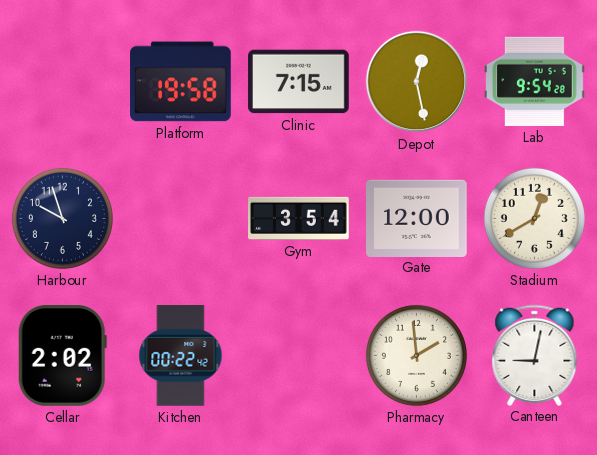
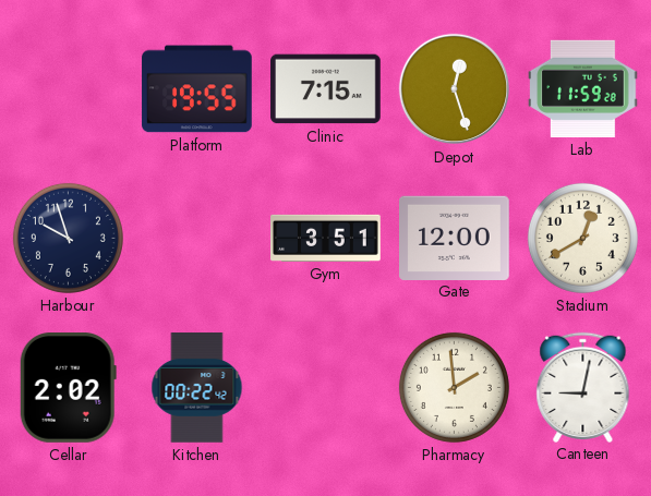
Platform: 19:58 -> 19:55
Depot: 12:28 -> 12:27
Lab: 9:54 -> 11:59
Gym: 3:54 -> 3:51
